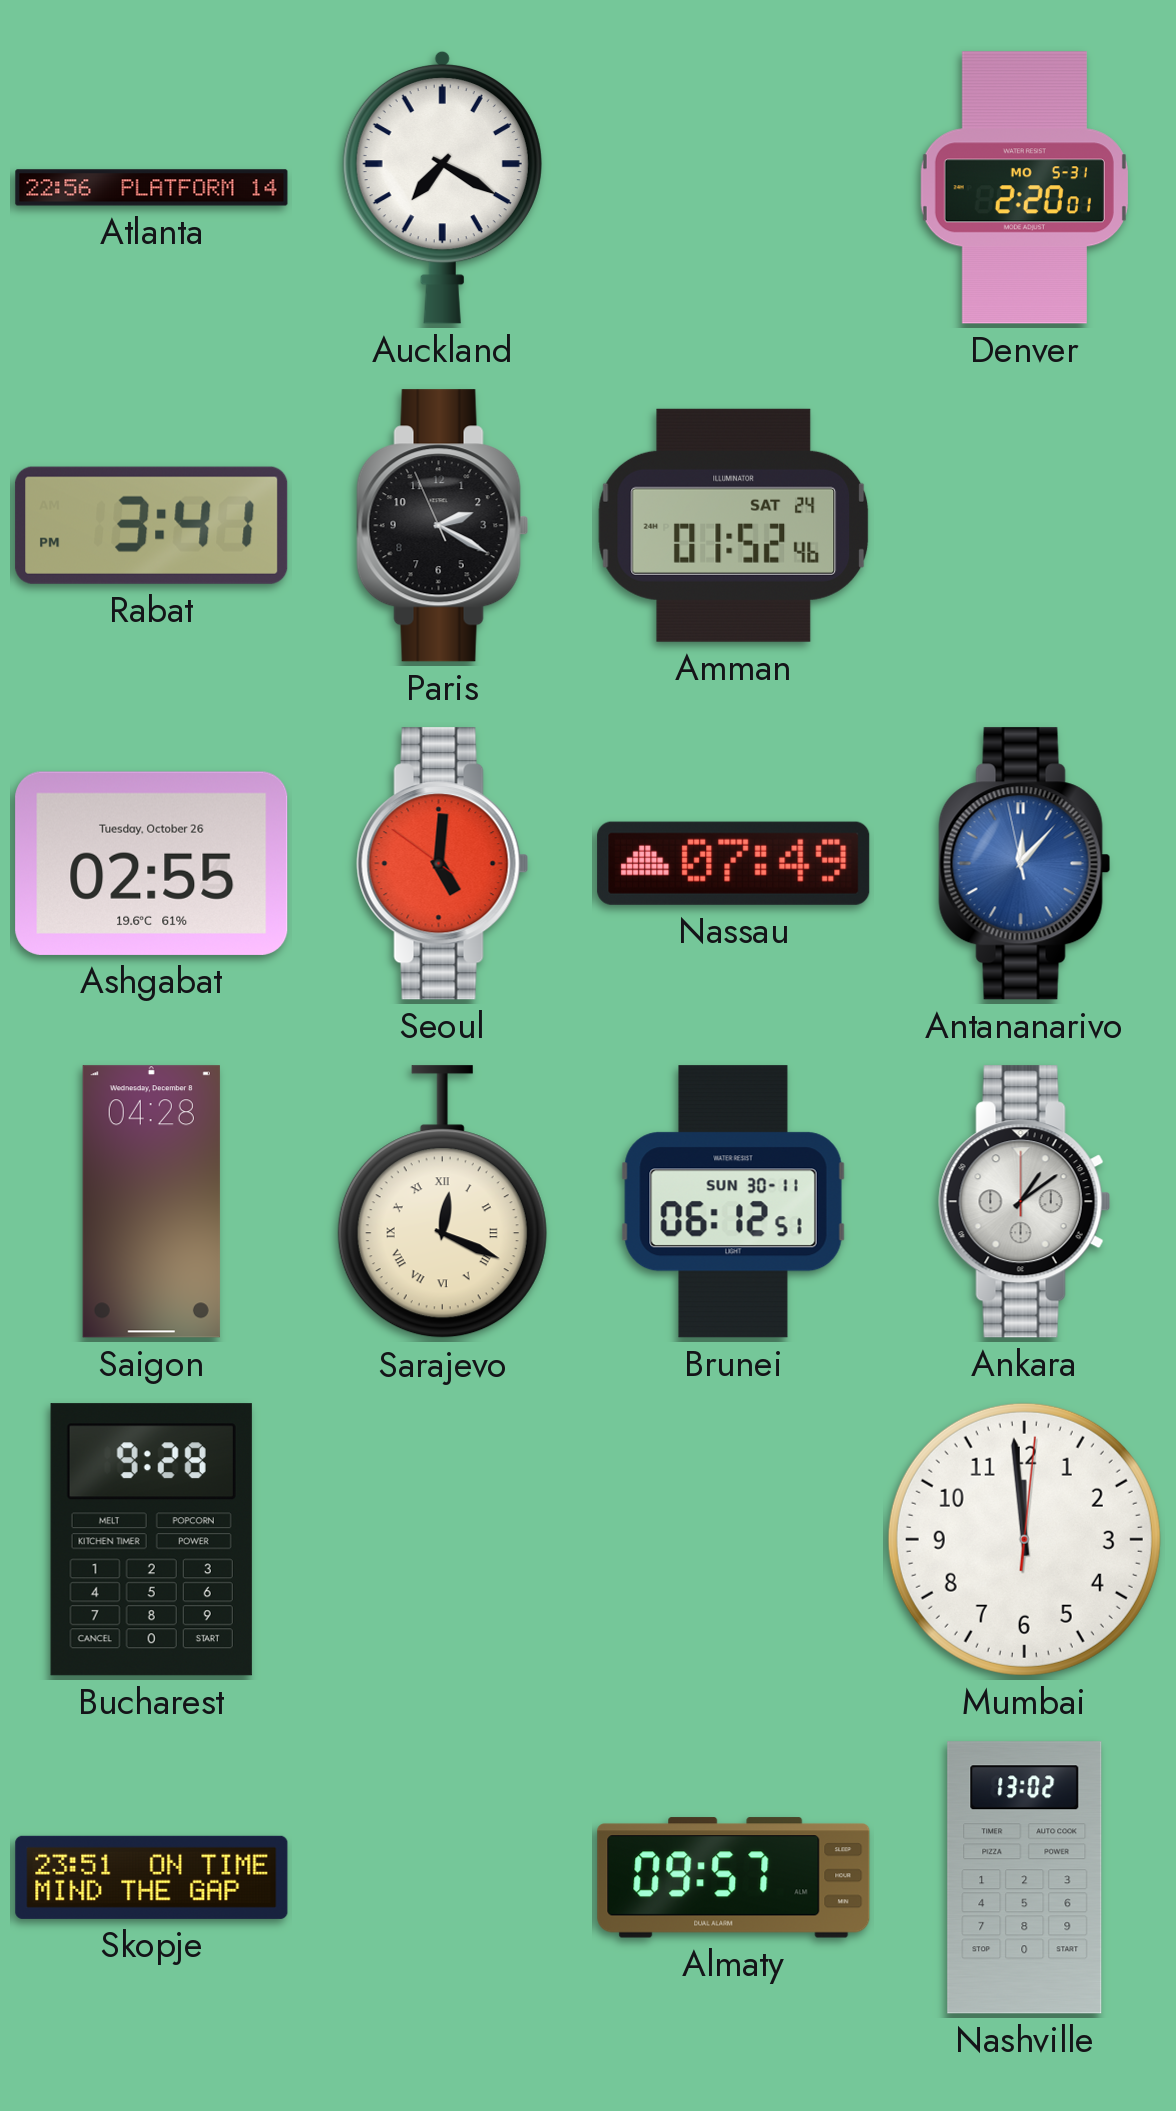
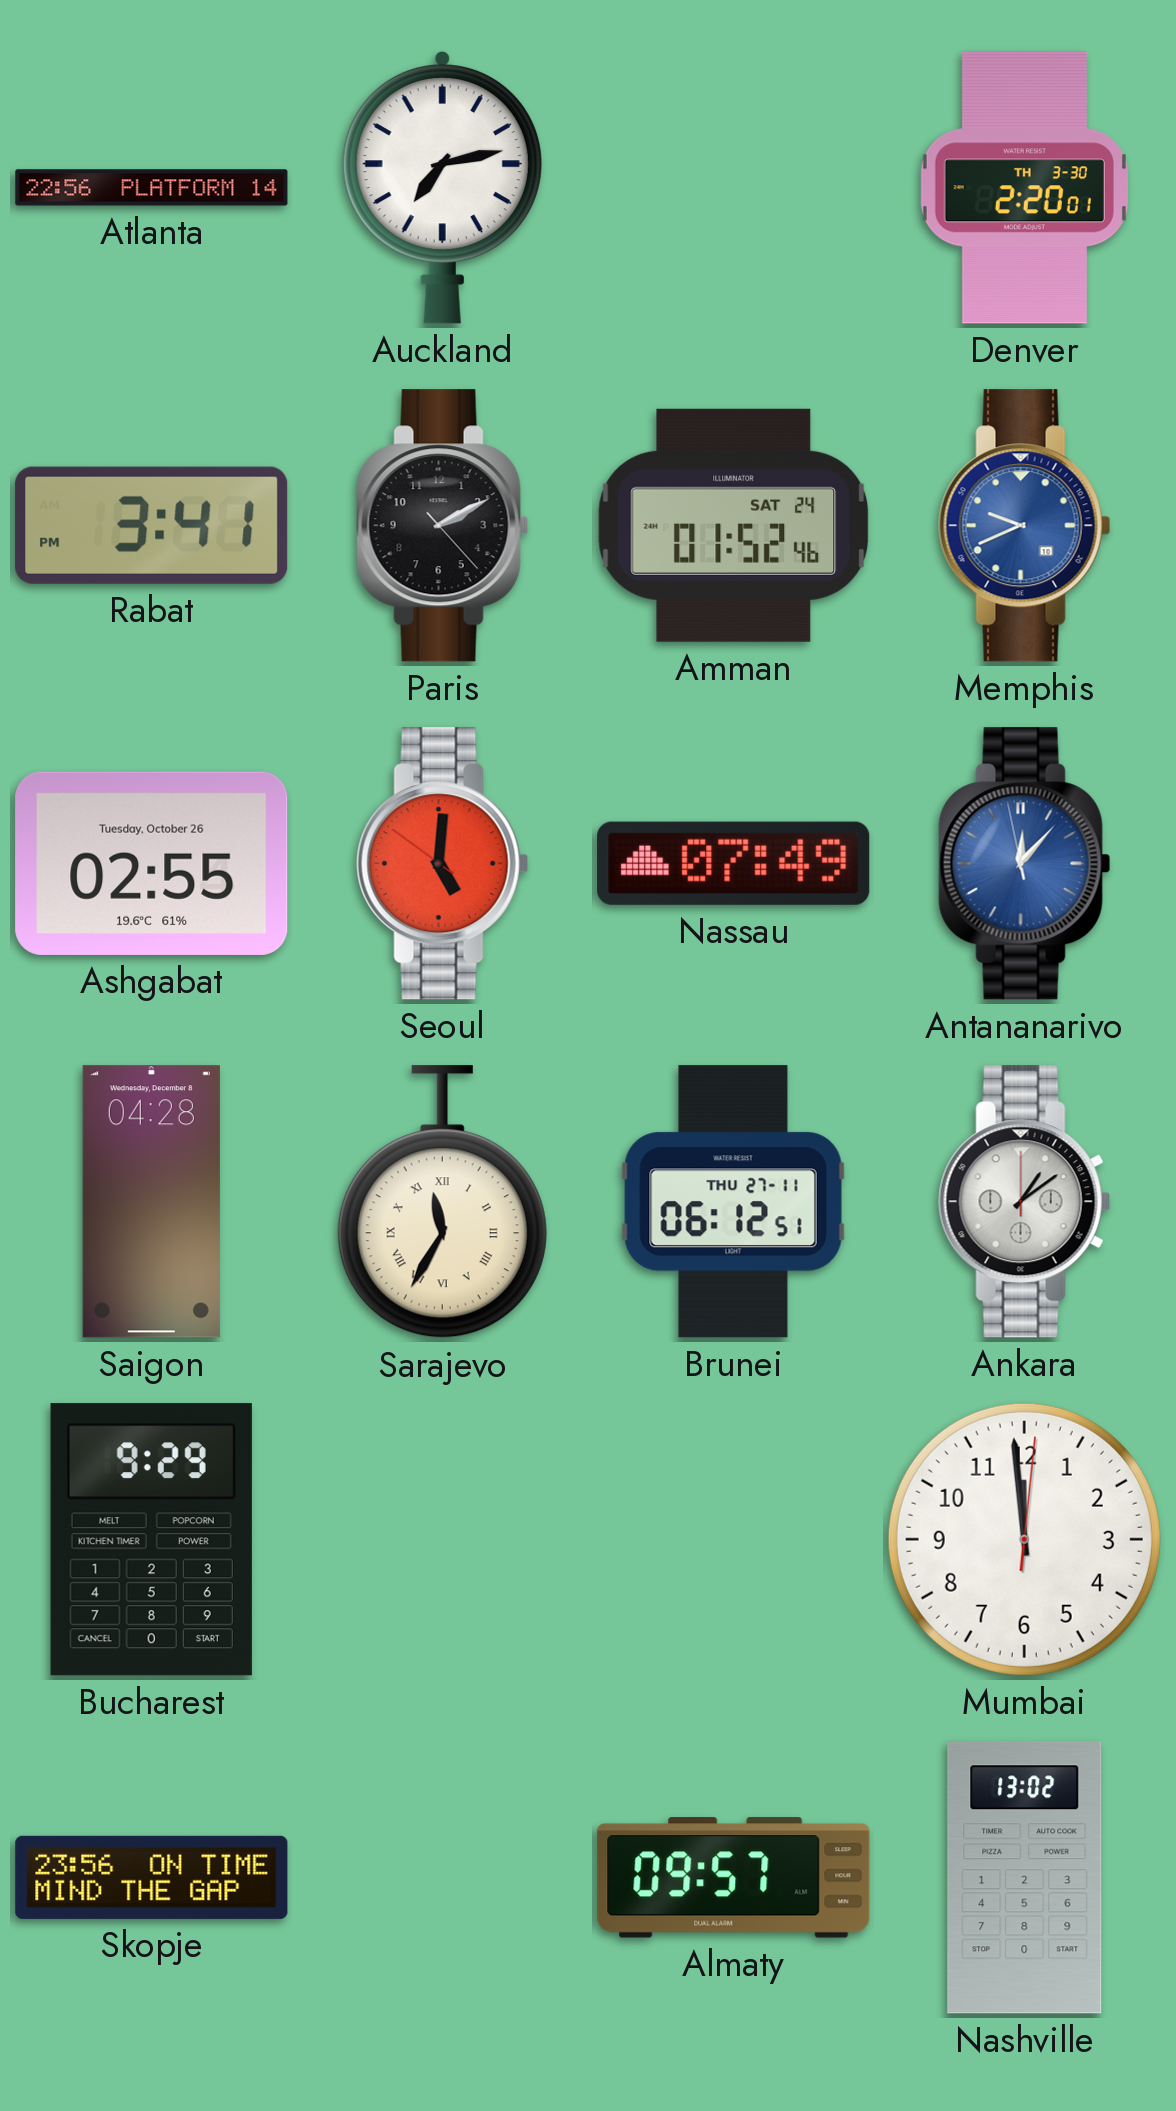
Auckland: 7:20 -> 7:13
Denver date: MO 5-31 -> TH 3-30
Paris: 2:19 -> 2:10
Memphis: none -> 9:41
Sarajevo: 12:19 -> 11:35
Brunei date: SUN 30-11 -> THU 27-11
Bucharest: 9:28 -> 9:29
Skopje: 23:51 -> 23:56
